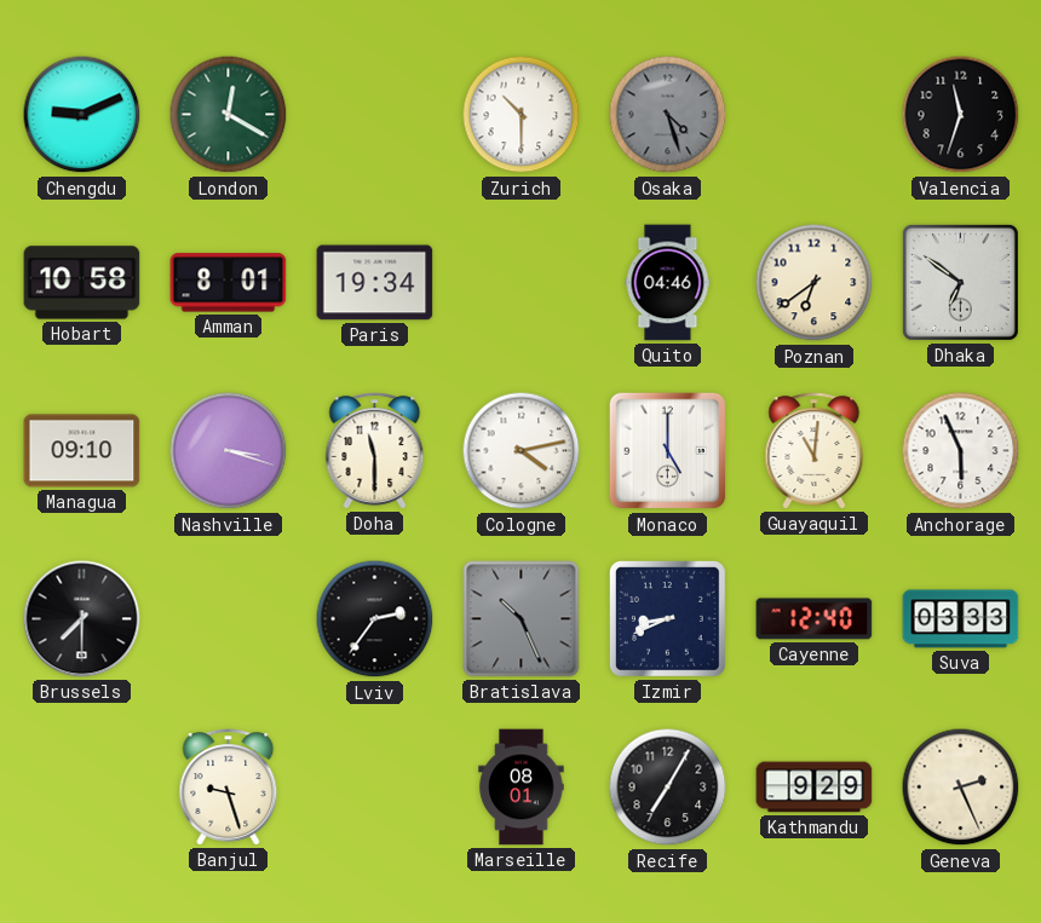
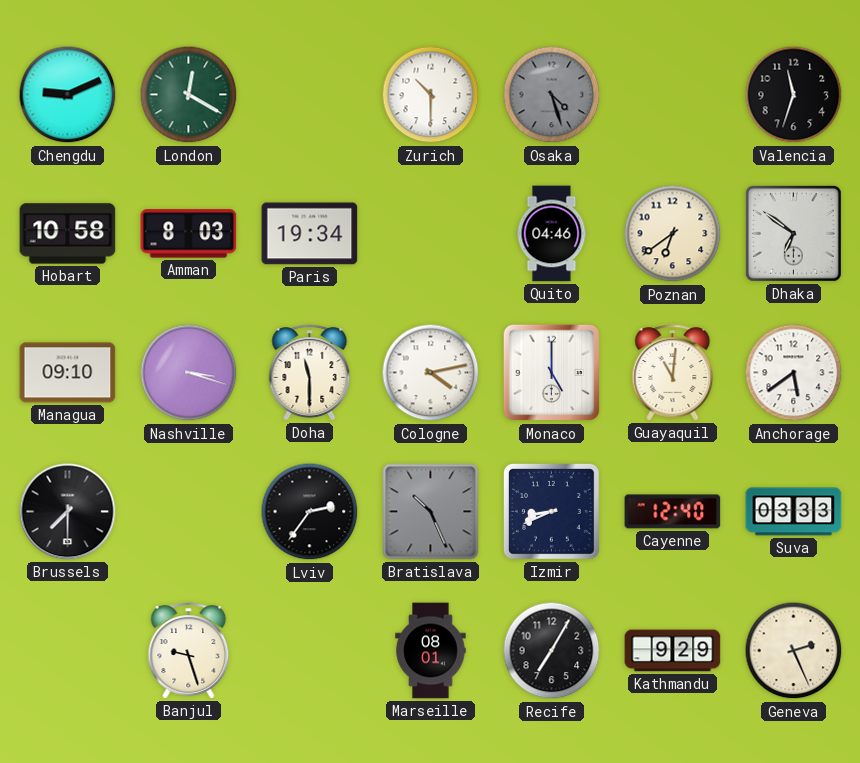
Amman: 8:01 -> 8:03
Anchorage: 5:56 -> 5:39
